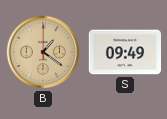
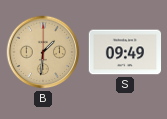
B: 1:21 -> 1:31
